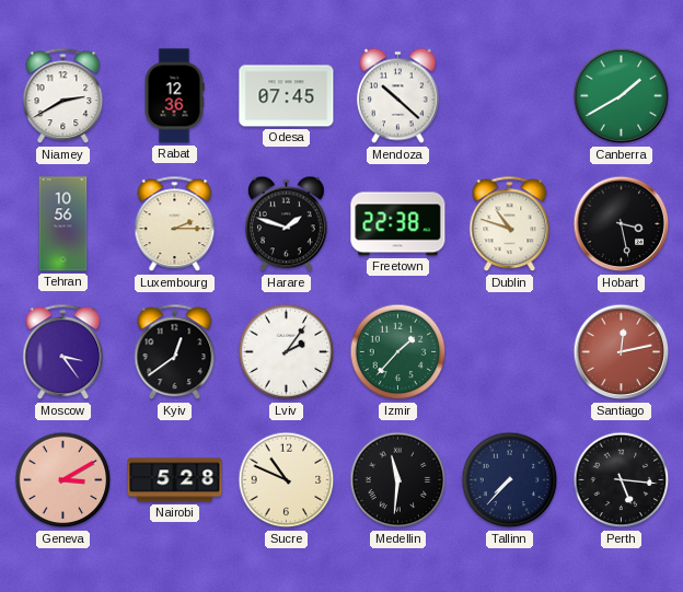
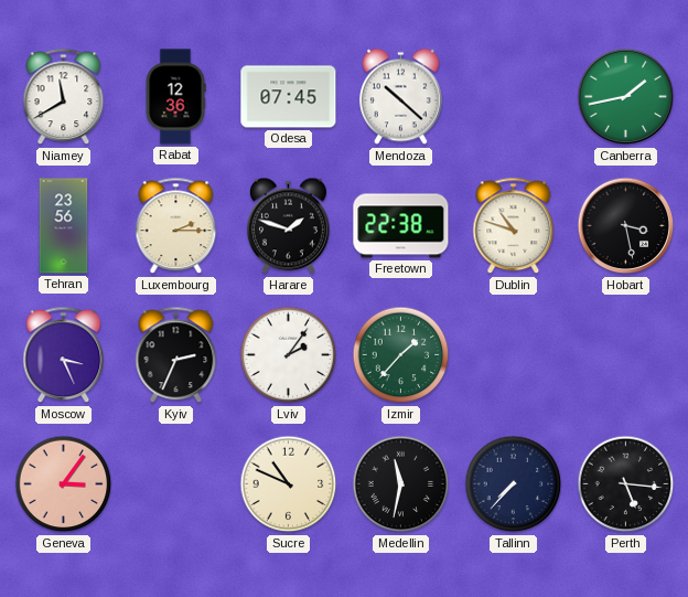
Niamey: 2:40 -> 11:40
Canberra: 1:40 -> 1:43
Tehran: 10:56 -> 23:56
Moscow: 3:24 -> 3:26
Kyiv: 12:39 -> 2:34
Santiago: 12:13 -> none
Geneva: 3:10 -> 3:06
Nairobi: 5:28 -> none
Medellin: 11:31 -> 11:32
